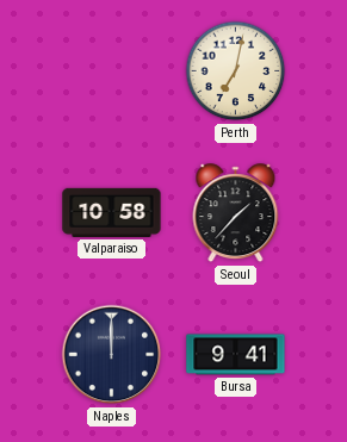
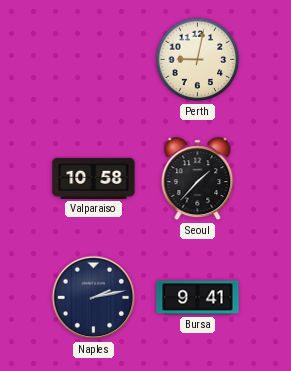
Perth: 7:02 -> 9:02
Naples: 12:00 -> 2:13
